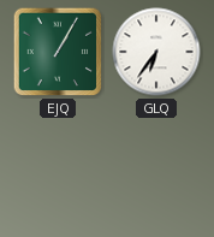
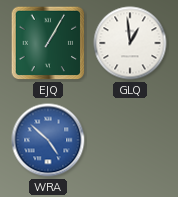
GLQ: 6:36 -> 12:59
WRA: none -> 4:52
